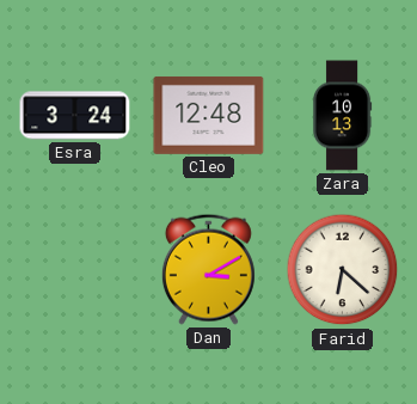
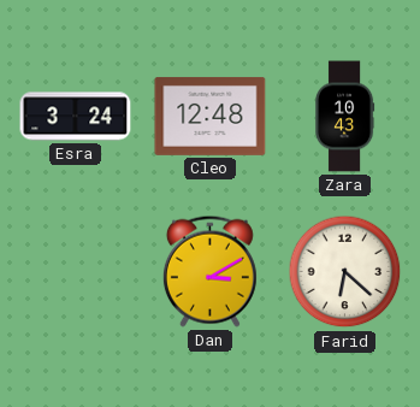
Zara: 10:13 -> 10:43
